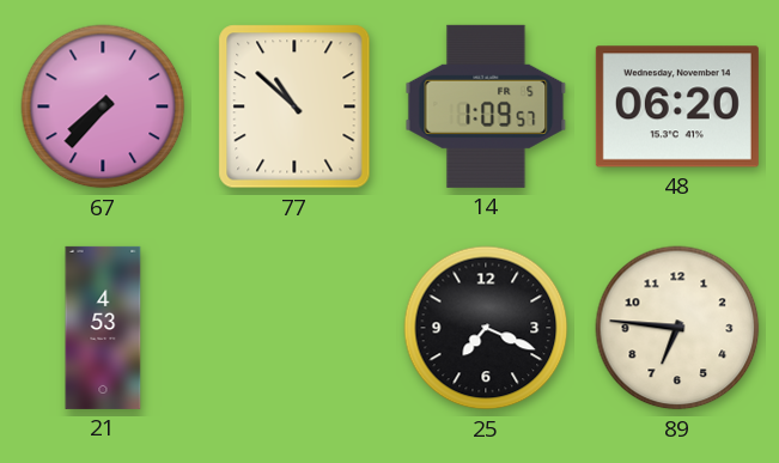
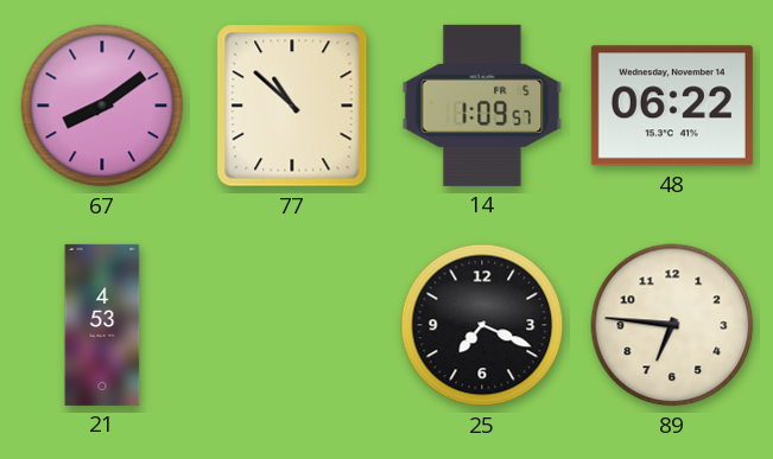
67: 7:37 -> 8:09
48: 06:20 -> 06:22
